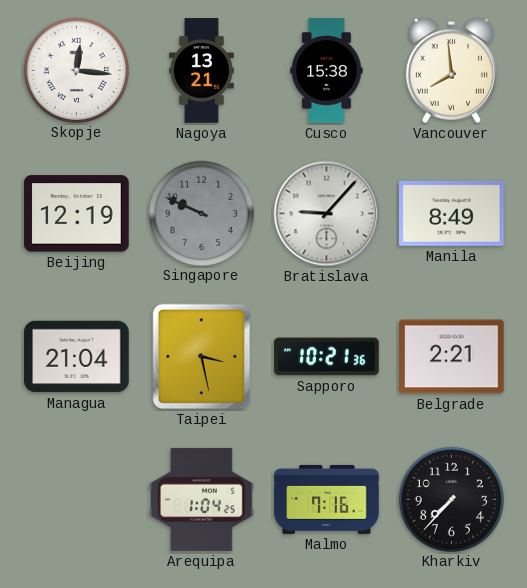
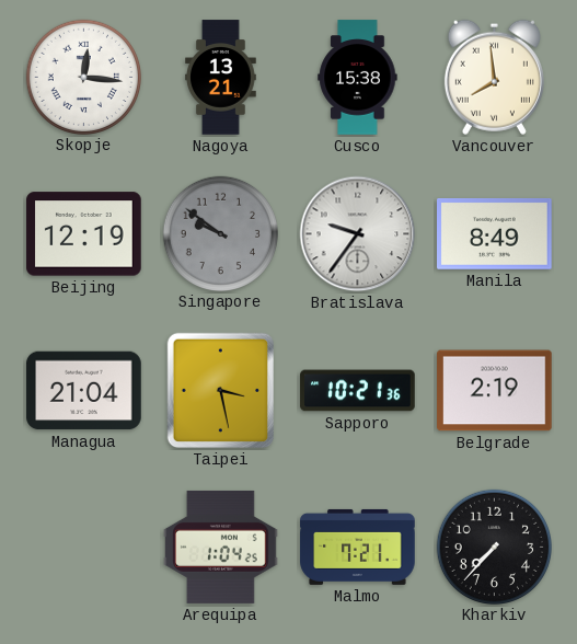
Singapore: 9:49 -> 9:51
Bratislava: 9:07 -> 9:36
Belgrade: 2:21 -> 2:19
Malmo: 7:16 -> 7:21
